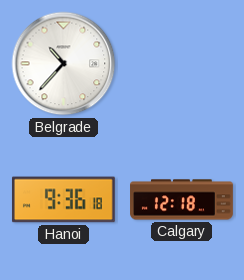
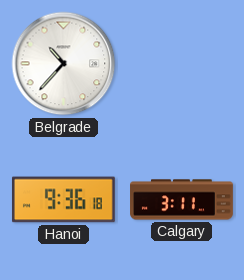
Calgary: 12:18 -> 3:11
